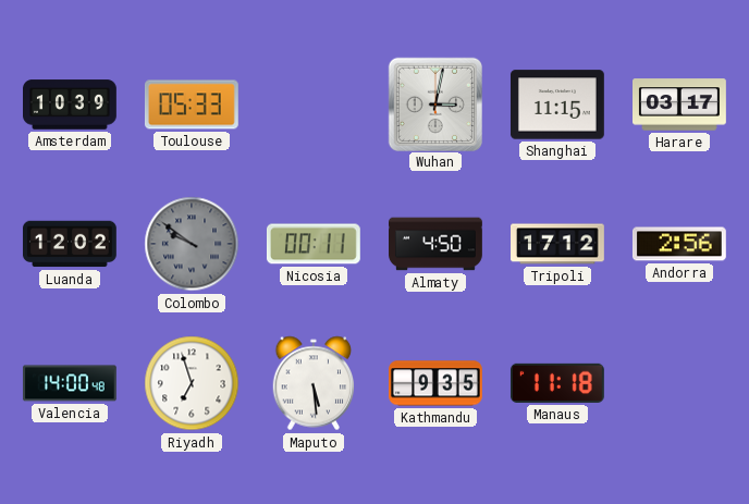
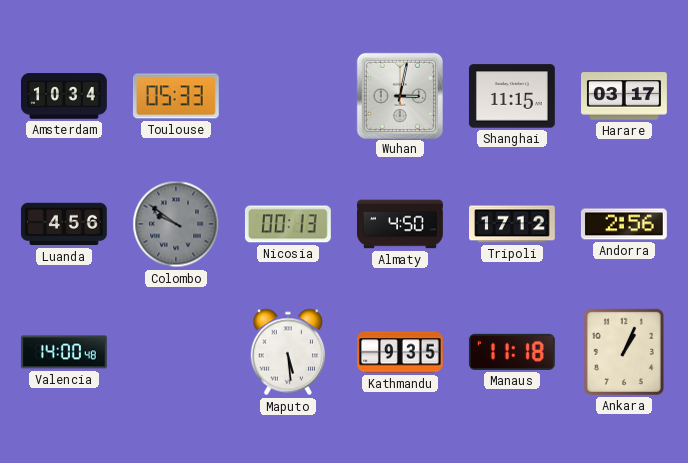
Amsterdam: 10:39 -> 10:34
Luanda: 12:02 -> 4:56
Nicosia: 00:11 -> 00:13
Riyadh: 6:57 -> none
Ankara: none -> 1:04
